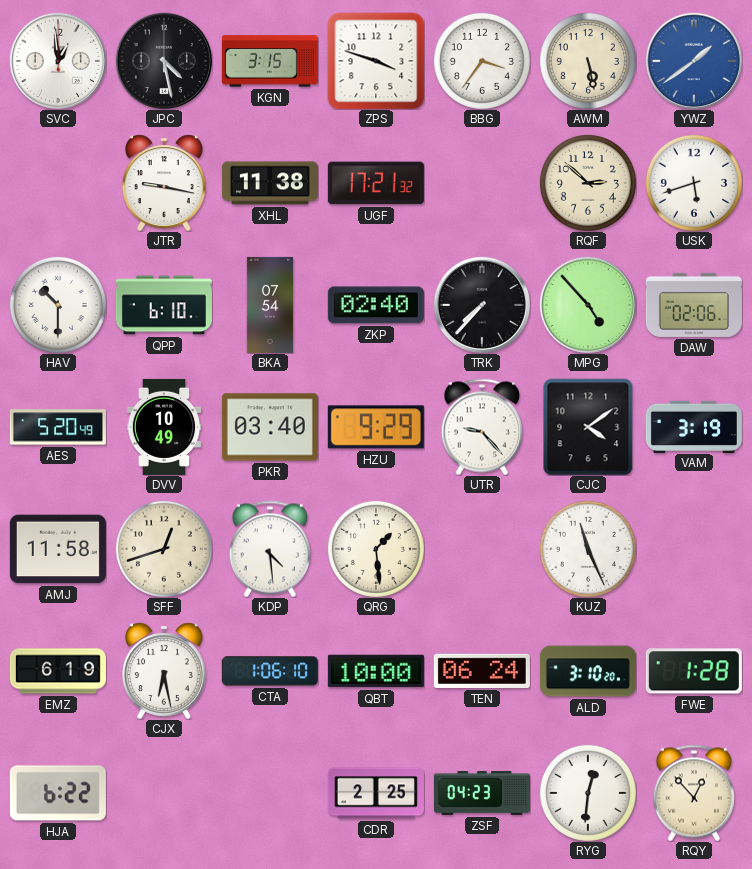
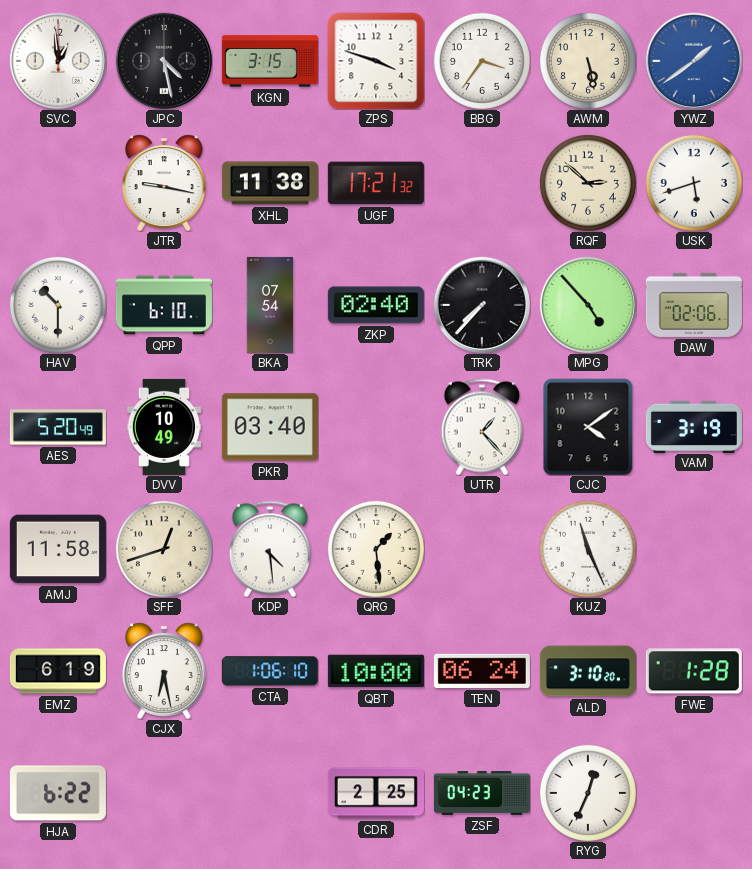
HZU: 9:29 -> none
UTR: 9:23 -> 1:23
RYG: 12:31 -> 12:34
RQY: 12:53 -> none
